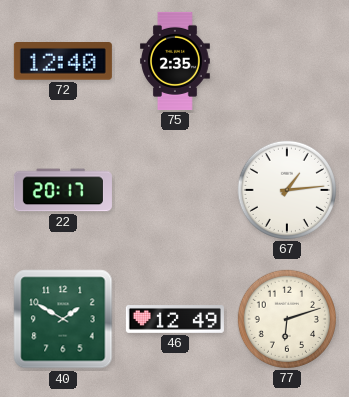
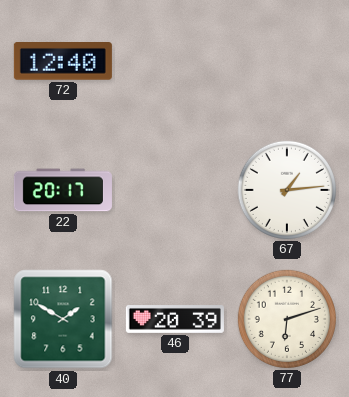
75: 2:35 -> none
46: 12:49 -> 20:39
